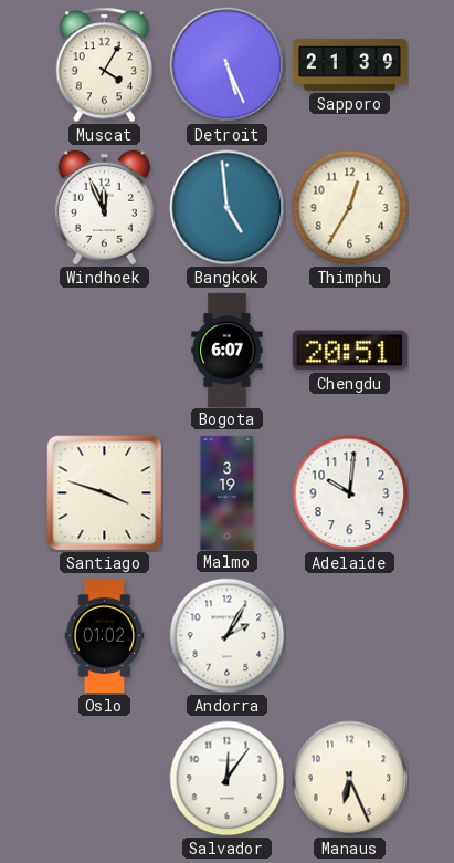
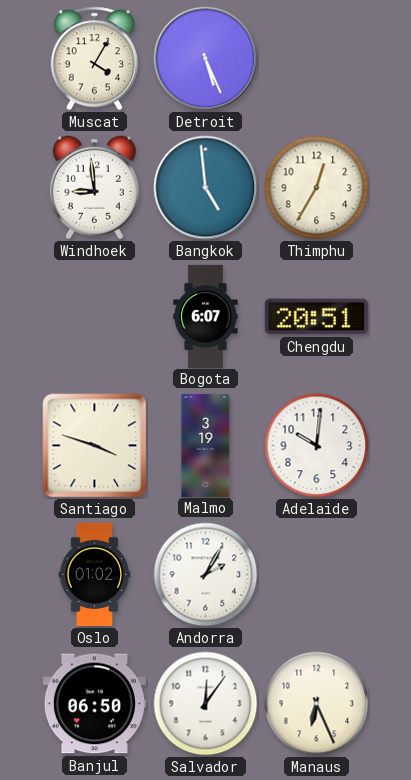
Sapporo: 21:39 -> none
Windhoek: 11:56 -> 8:59
Banjul: none -> 06:50
